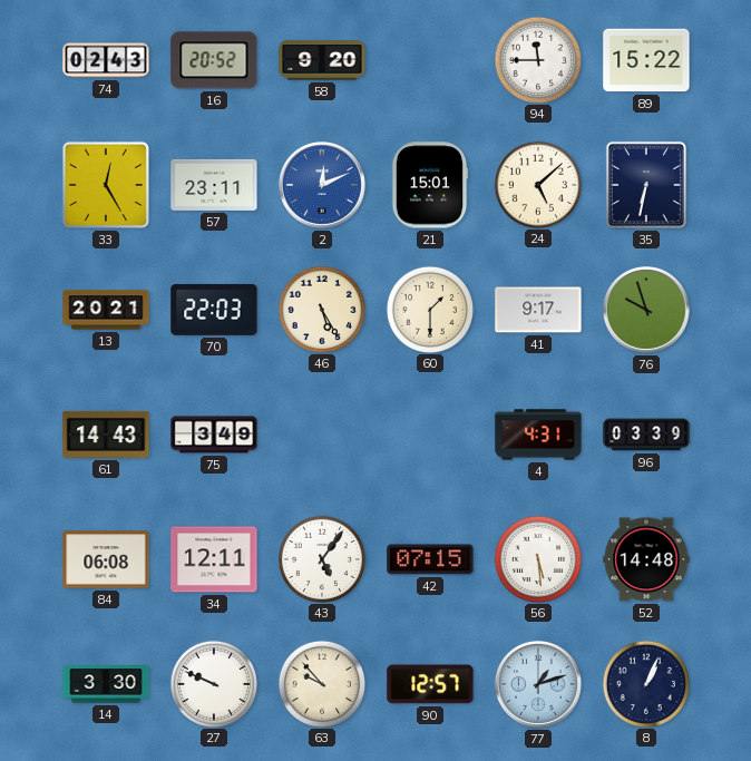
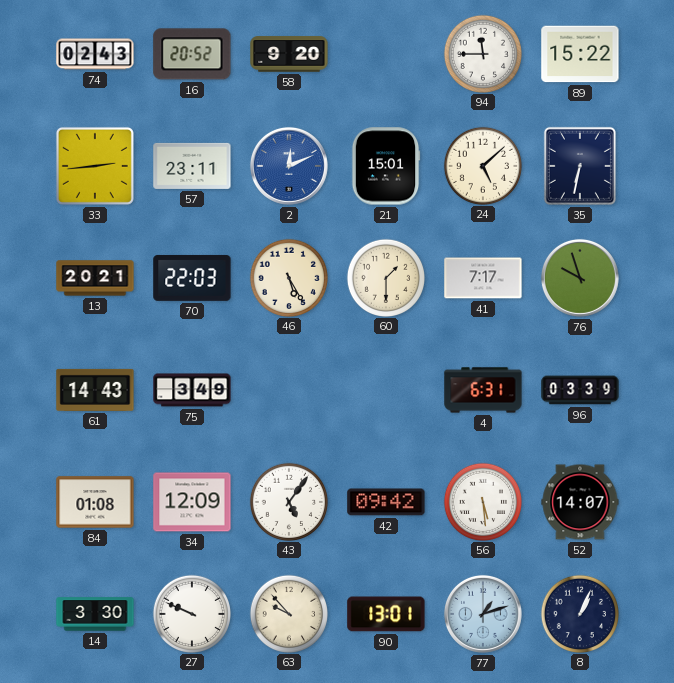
33: 12:25 -> 2:44
41: 9:17 -> 7:17
4: 4:31 -> 6:31
84: 06:08 -> 01:08
34: 12:11 -> 12:09
42: 07:15 -> 09:42
52: 14:48 -> 14:07
90: 12:57 -> 13:01
